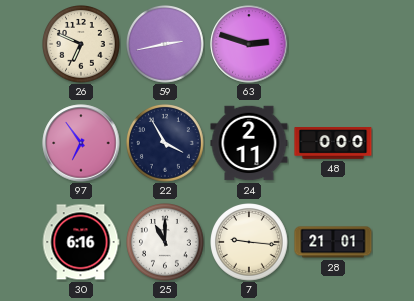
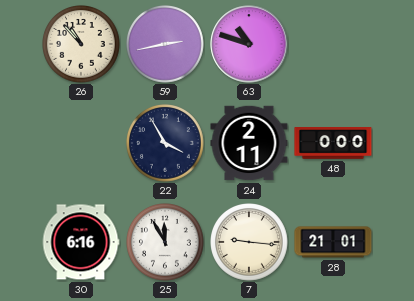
26: 6:49 -> 10:53
63: 2:48 -> 10:48
97: 6:54 -> none
25: 11:00 -> 11:55
